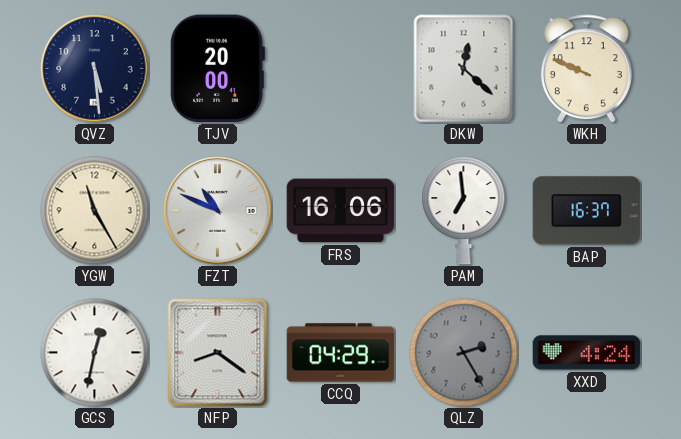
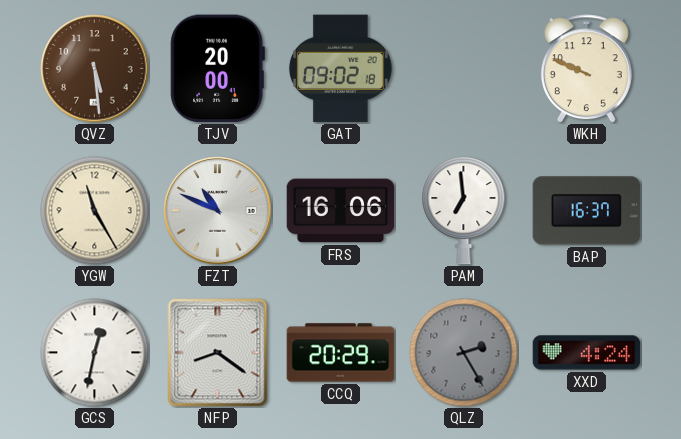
QVZ dial: navy -> brown
GAT: none -> 09:02
DKW: 12:22 -> none
CCQ: 04:29 -> 20:29
